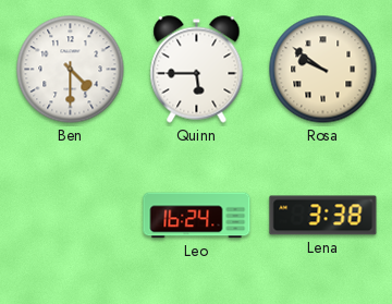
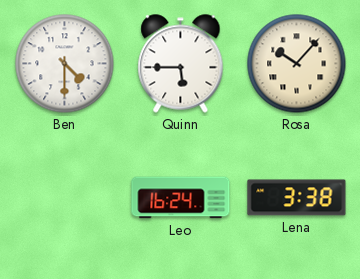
Rosa: 9:51 -> 10:07
